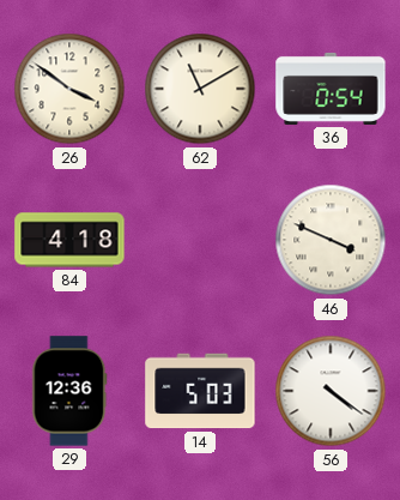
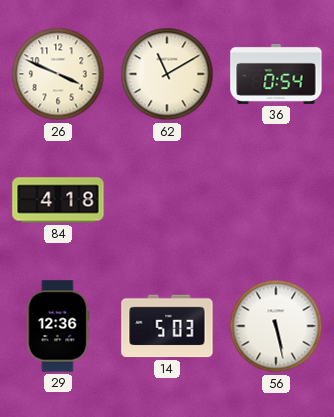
26: 3:51 -> 3:49
46: 3:49 -> none
56: 4:21 -> 5:28
